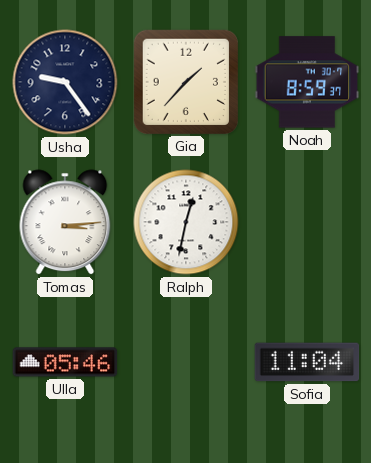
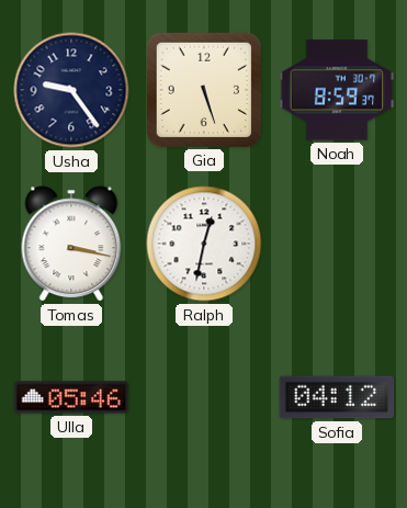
Gia: 1:37 -> 5:27
Tomas: 3:14 -> 3:17
Sofia: 11:04 -> 04:12
